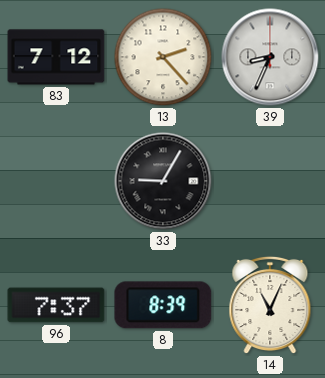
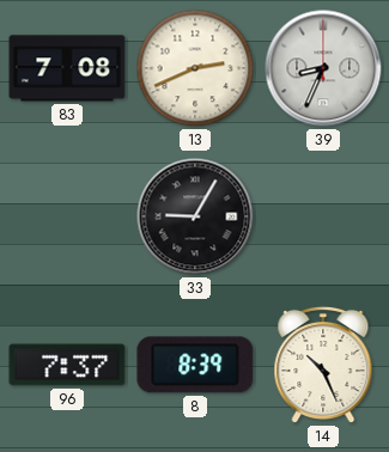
83: 7:12 -> 7:08
13: 2:23 -> 2:41
14: 11:04 -> 10:26
